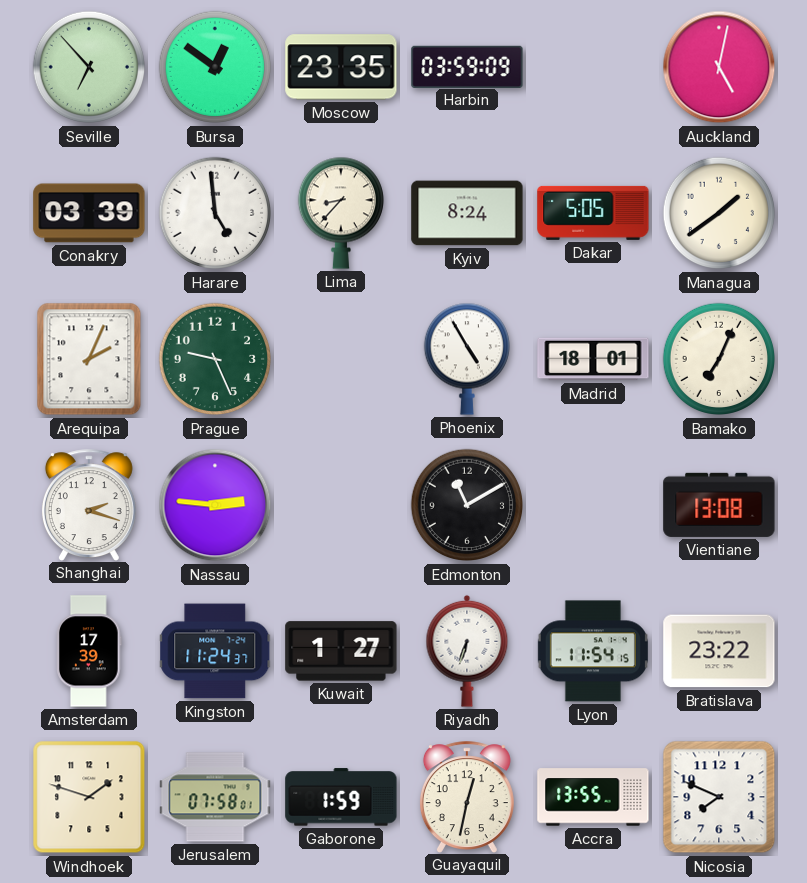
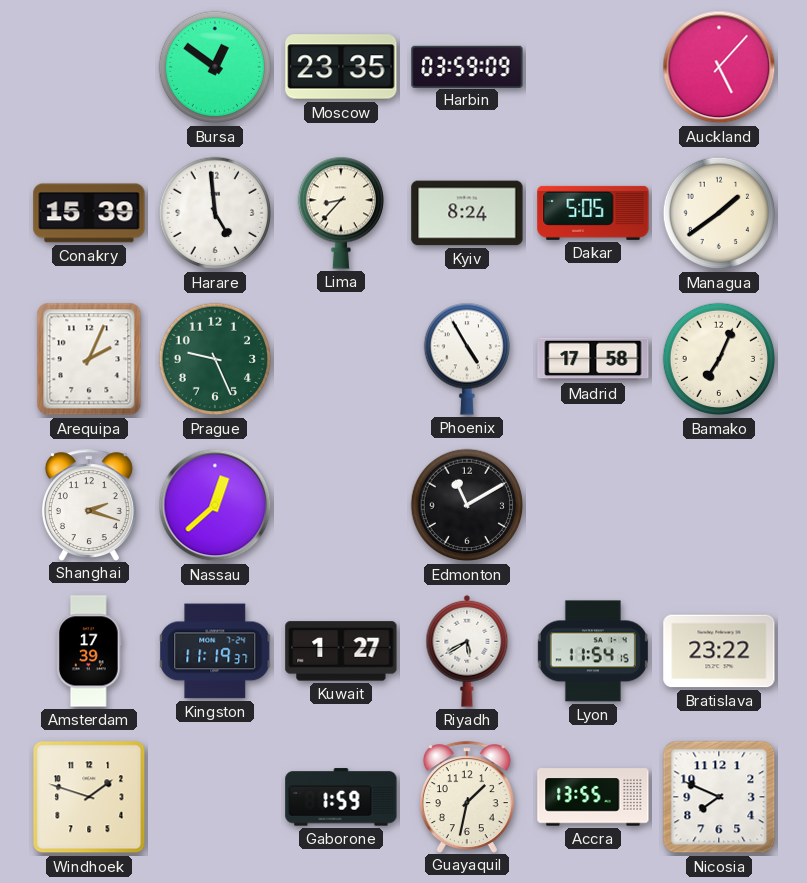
Seville: 6:53 -> none
Auckland: 5:02 -> 5:07
Conakry: 03:39 -> 15:39
Madrid: 18:01 -> 17:58
Nassau: 2:46 -> 12:38
Vientiane: 13:08 -> none
Kingston: 11:24 -> 11:19
Riyadh: 6:33 -> 5:40
Jerusalem: 07:58 -> none
Guayaquil: 12:32 -> 1:32
